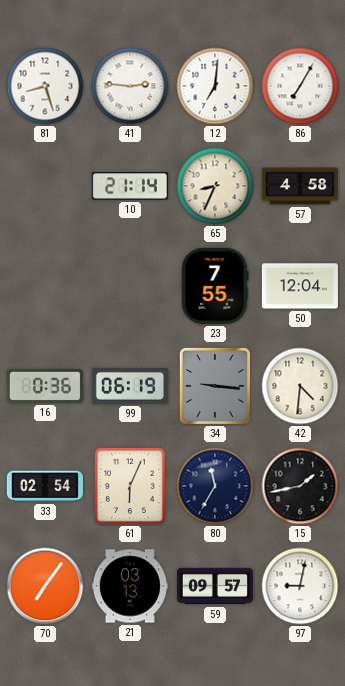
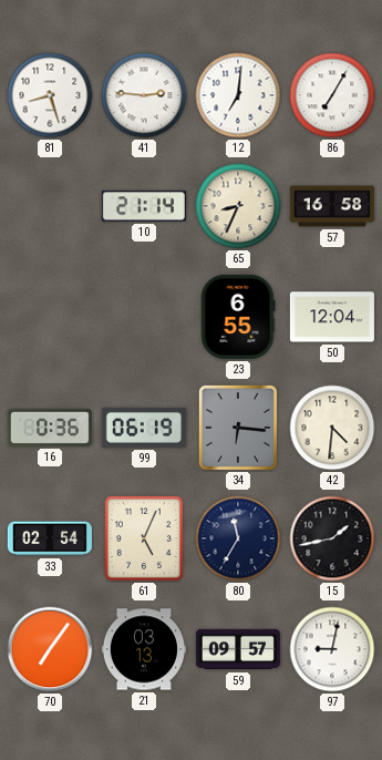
57: 4:58 -> 16:58
23: 7:55 -> 6:55
34: 9:16 -> 6:16
61: 6:04 -> 5:04
